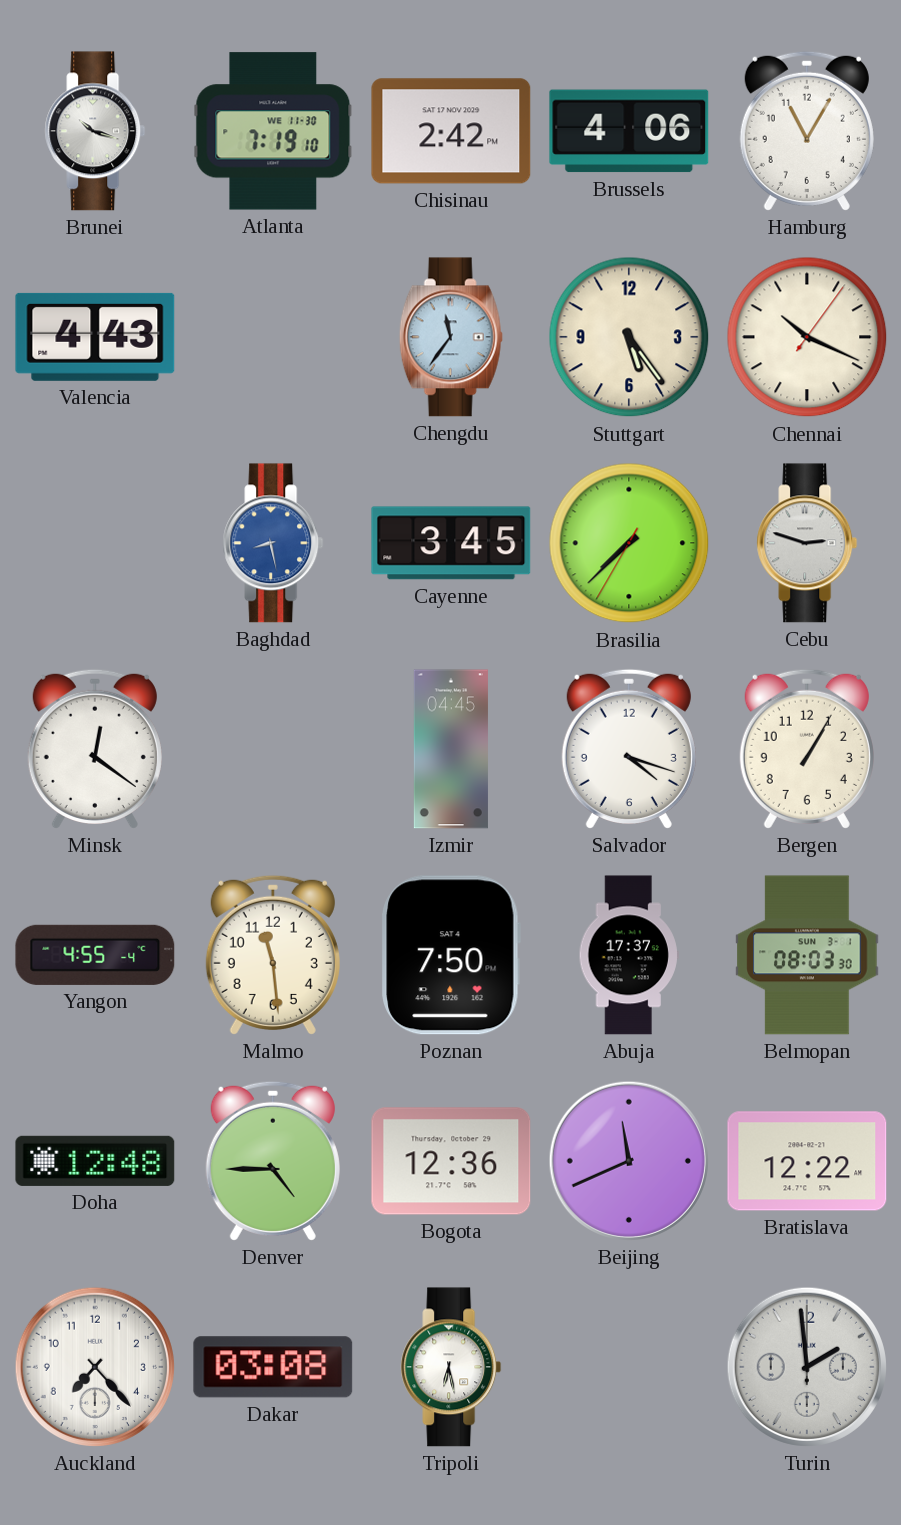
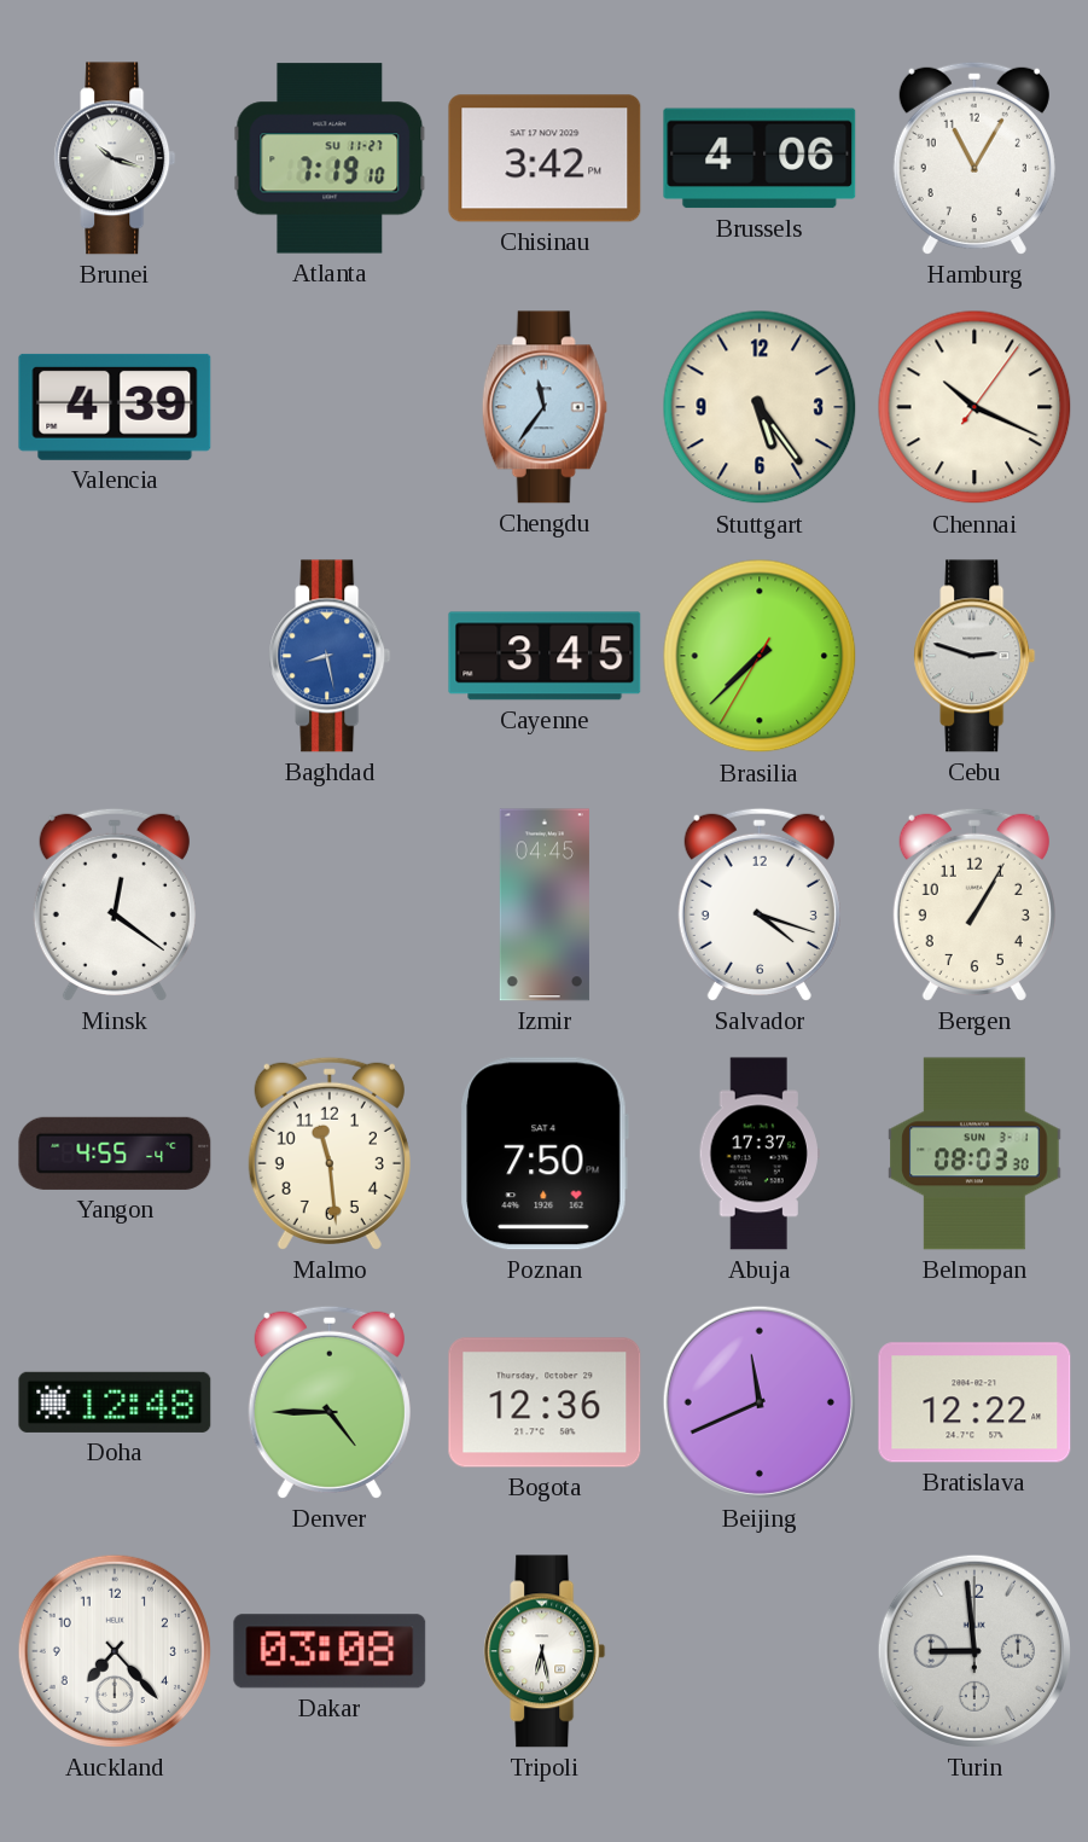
Atlanta date: WE 11-30 -> SU 11-27
Chisinau: 2:42 -> 3:42
Valencia: 4:43 -> 4:39
Turin: 1:59 -> 8:59
